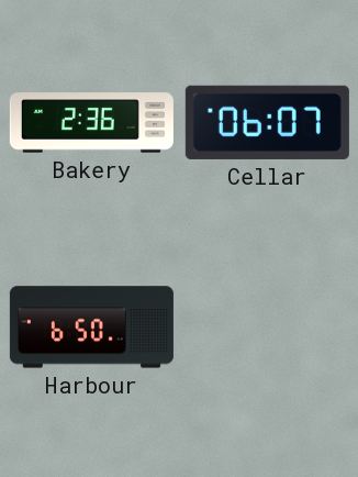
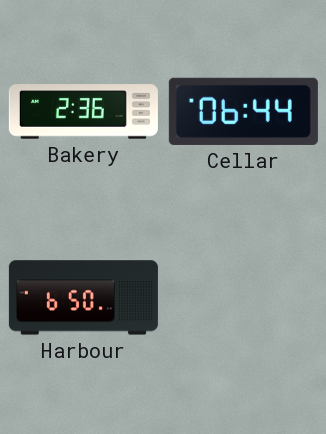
Cellar: 06:07 -> 06:44
